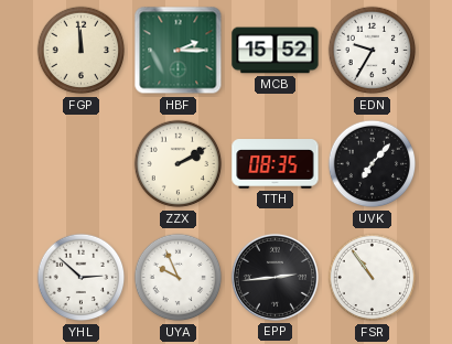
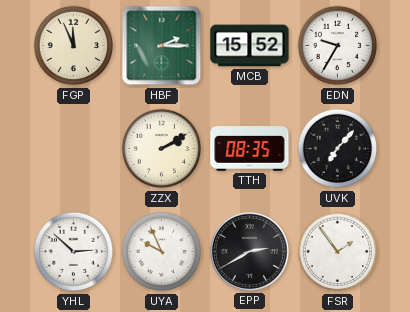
FGP: 11:59 -> 11:56
EPP: 2:44 -> 2:40
FSR: 10:54 -> 1:54
